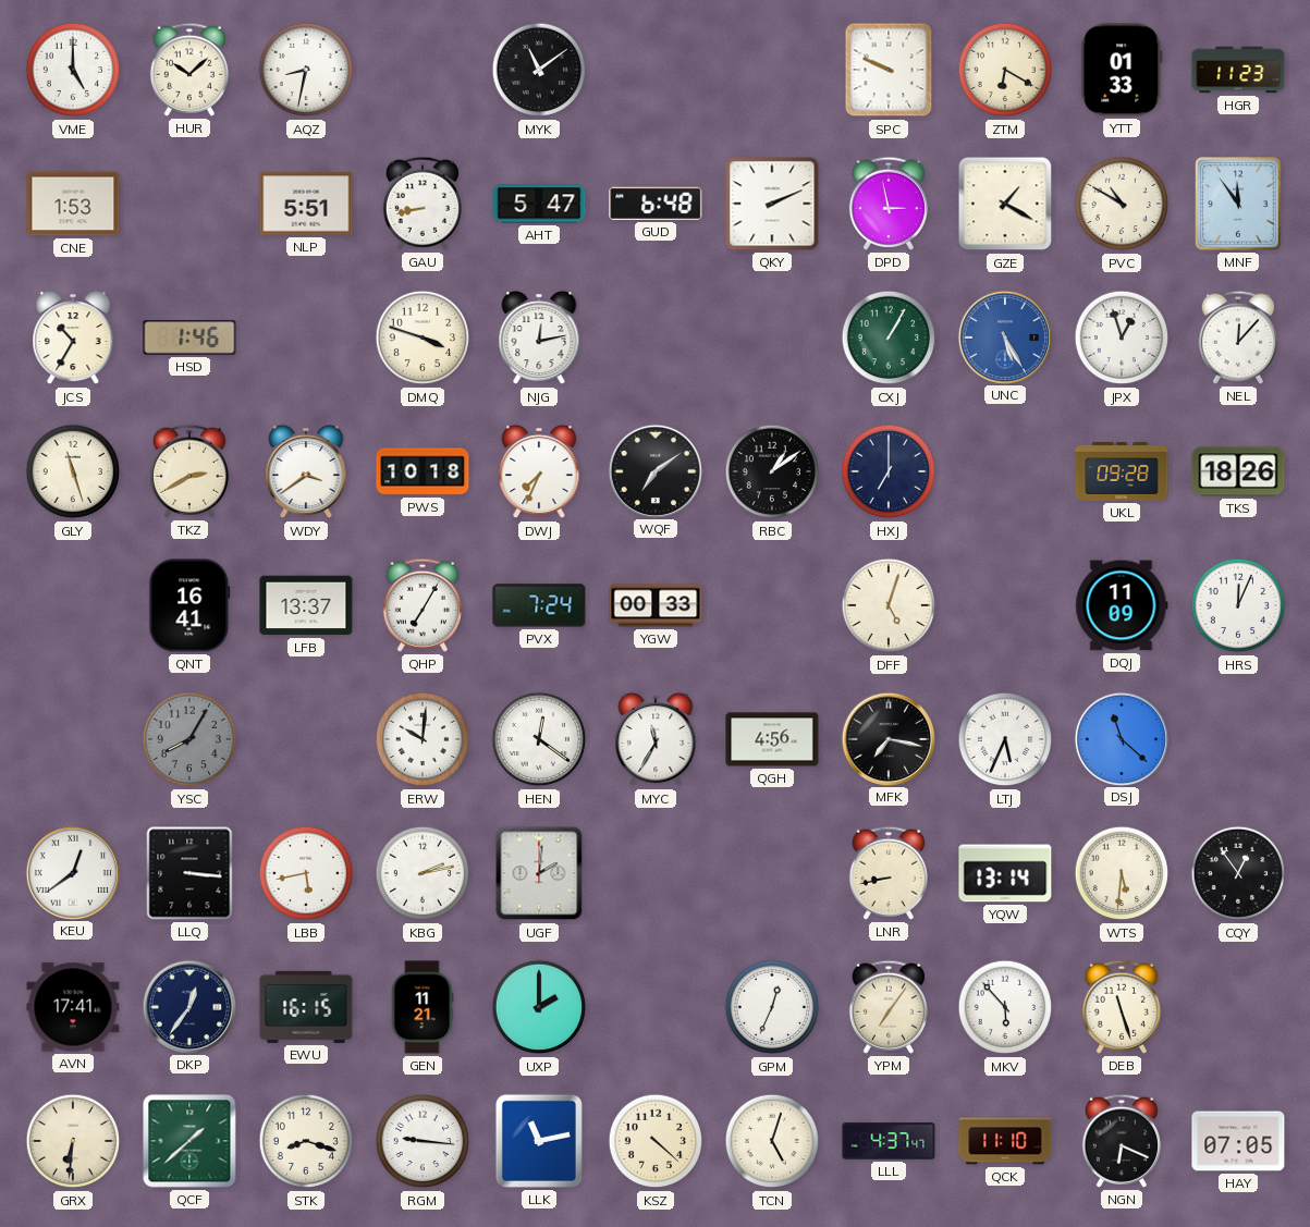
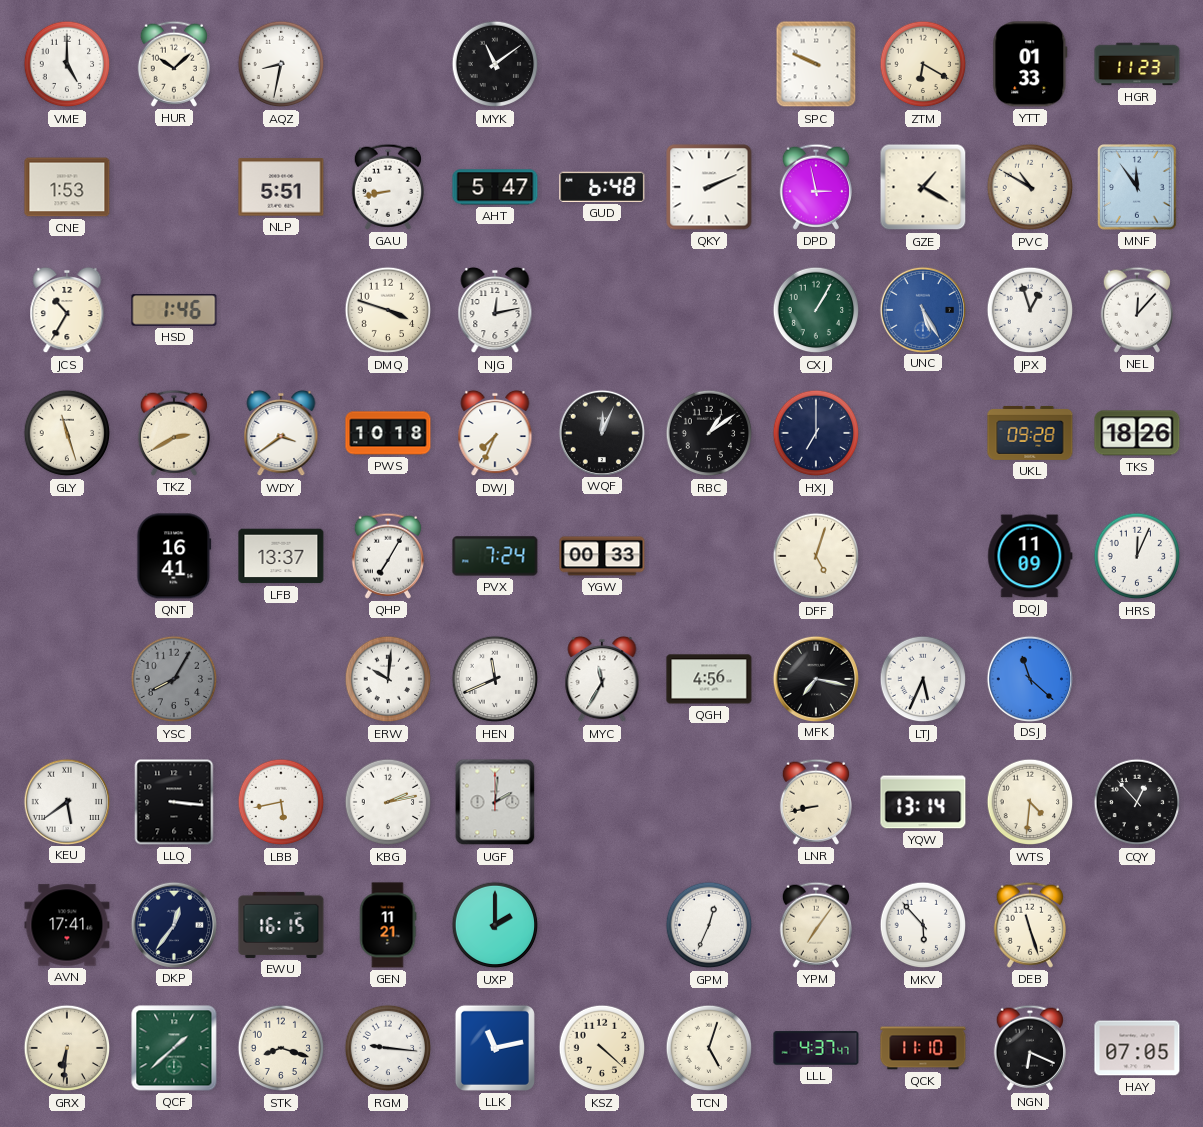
WQF: 7:09 -> 12:04
HEN: 12:21 -> 11:41
KEU: 12:39 -> 5:39
WTS: 5:31 -> 4:31
CQY: 12:54 -> 12:53
